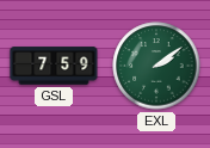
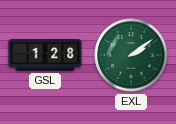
GSL: 7:59 -> 1:28
